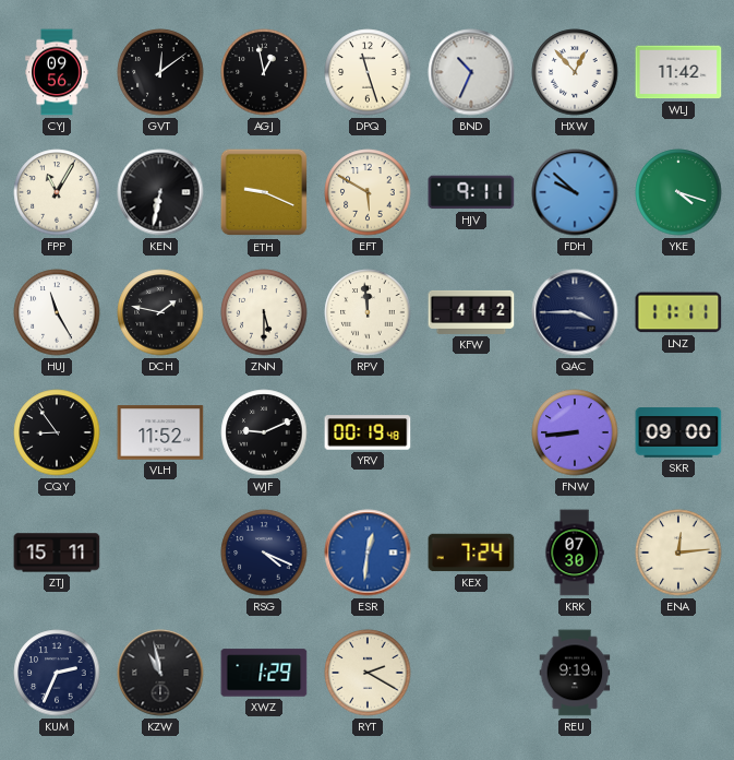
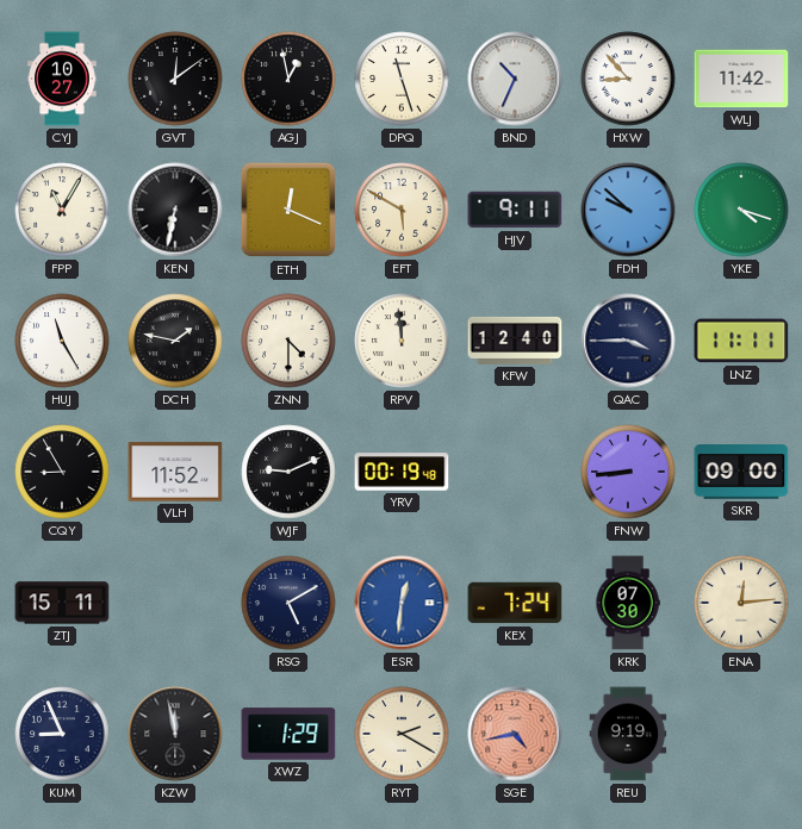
CYJ: 09:56 -> 10:27
HXW: 12:53 -> 8:53
ETH: 9:19 -> 12:19
ZNN: 5:30 -> 4:30
KFW: 4:42 -> 12:40
CQY: 8:54 -> 8:55
RSG: 4:19 -> 5:10
KUM: 2:34 -> 8:56
KZW: 10:58 -> 11:58
SGE: none -> 4:43
